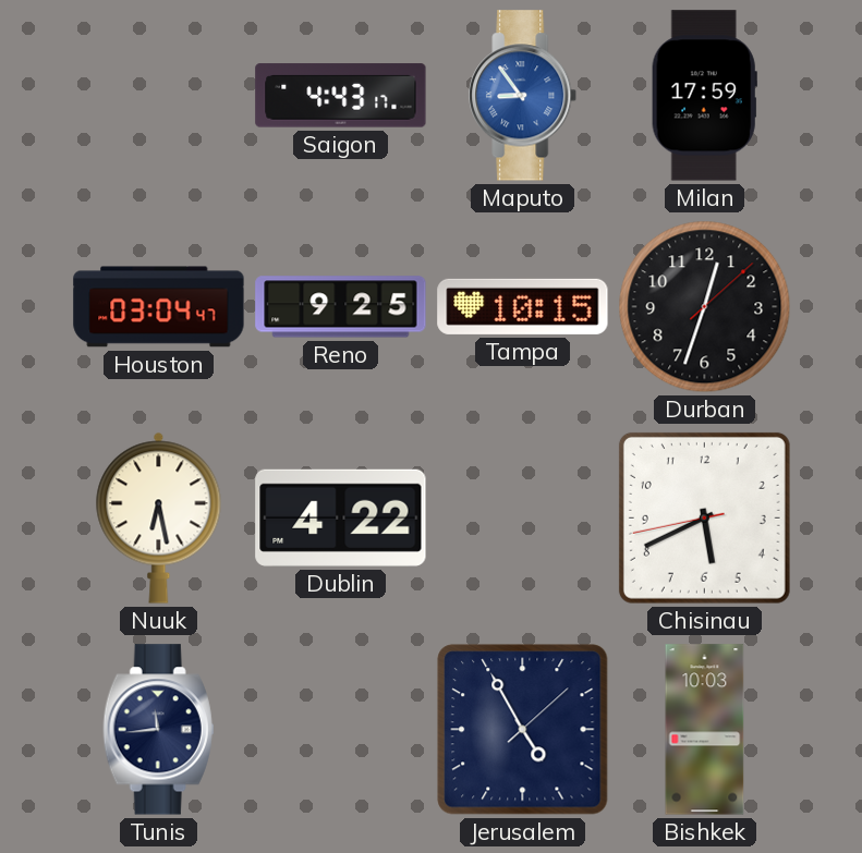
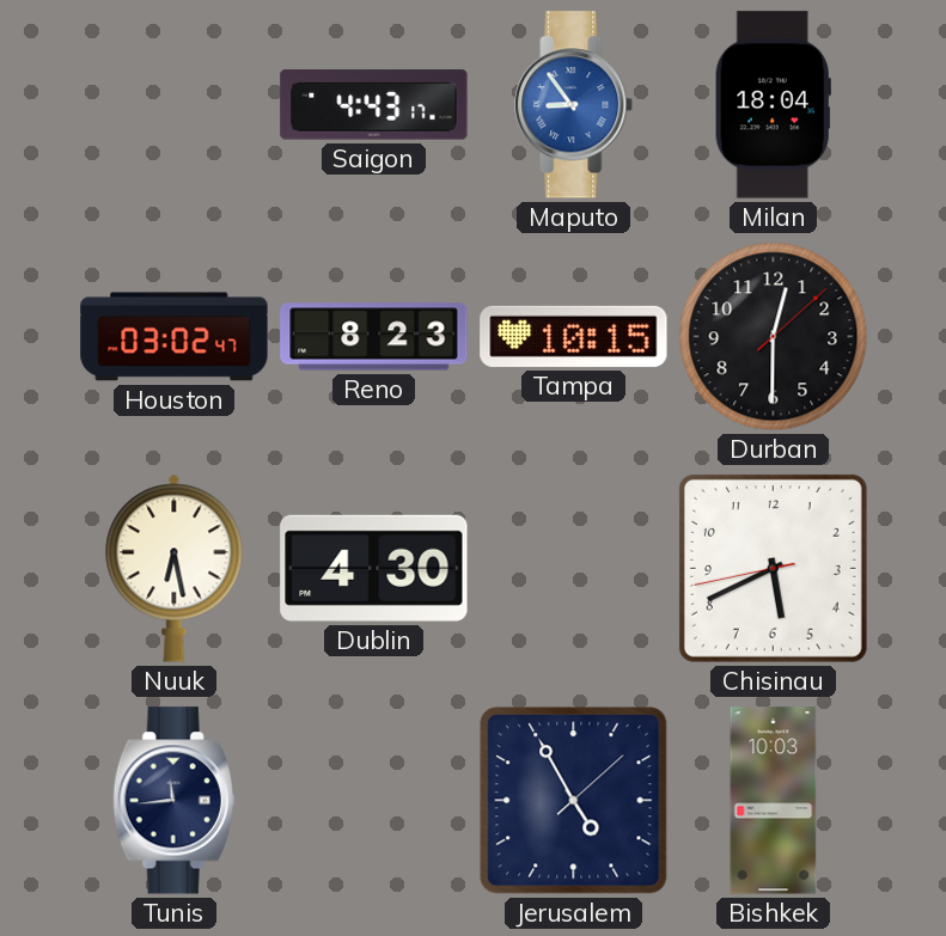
Milan: 17:59 -> 18:04
Houston: 03:04 -> 03:02
Reno: 9:25 -> 8:23
Durban: 12:33 -> 12:30
Dublin: 4:22 -> 4:30
